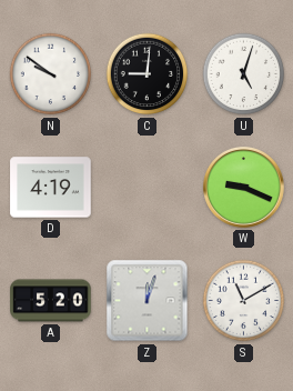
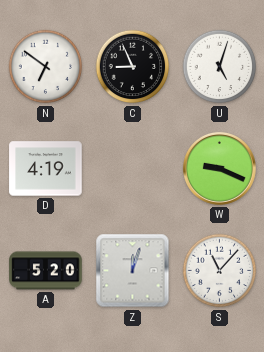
N: 9:51 -> 6:51
C: 9:01 -> 8:56
S: 11:10 -> 11:07
